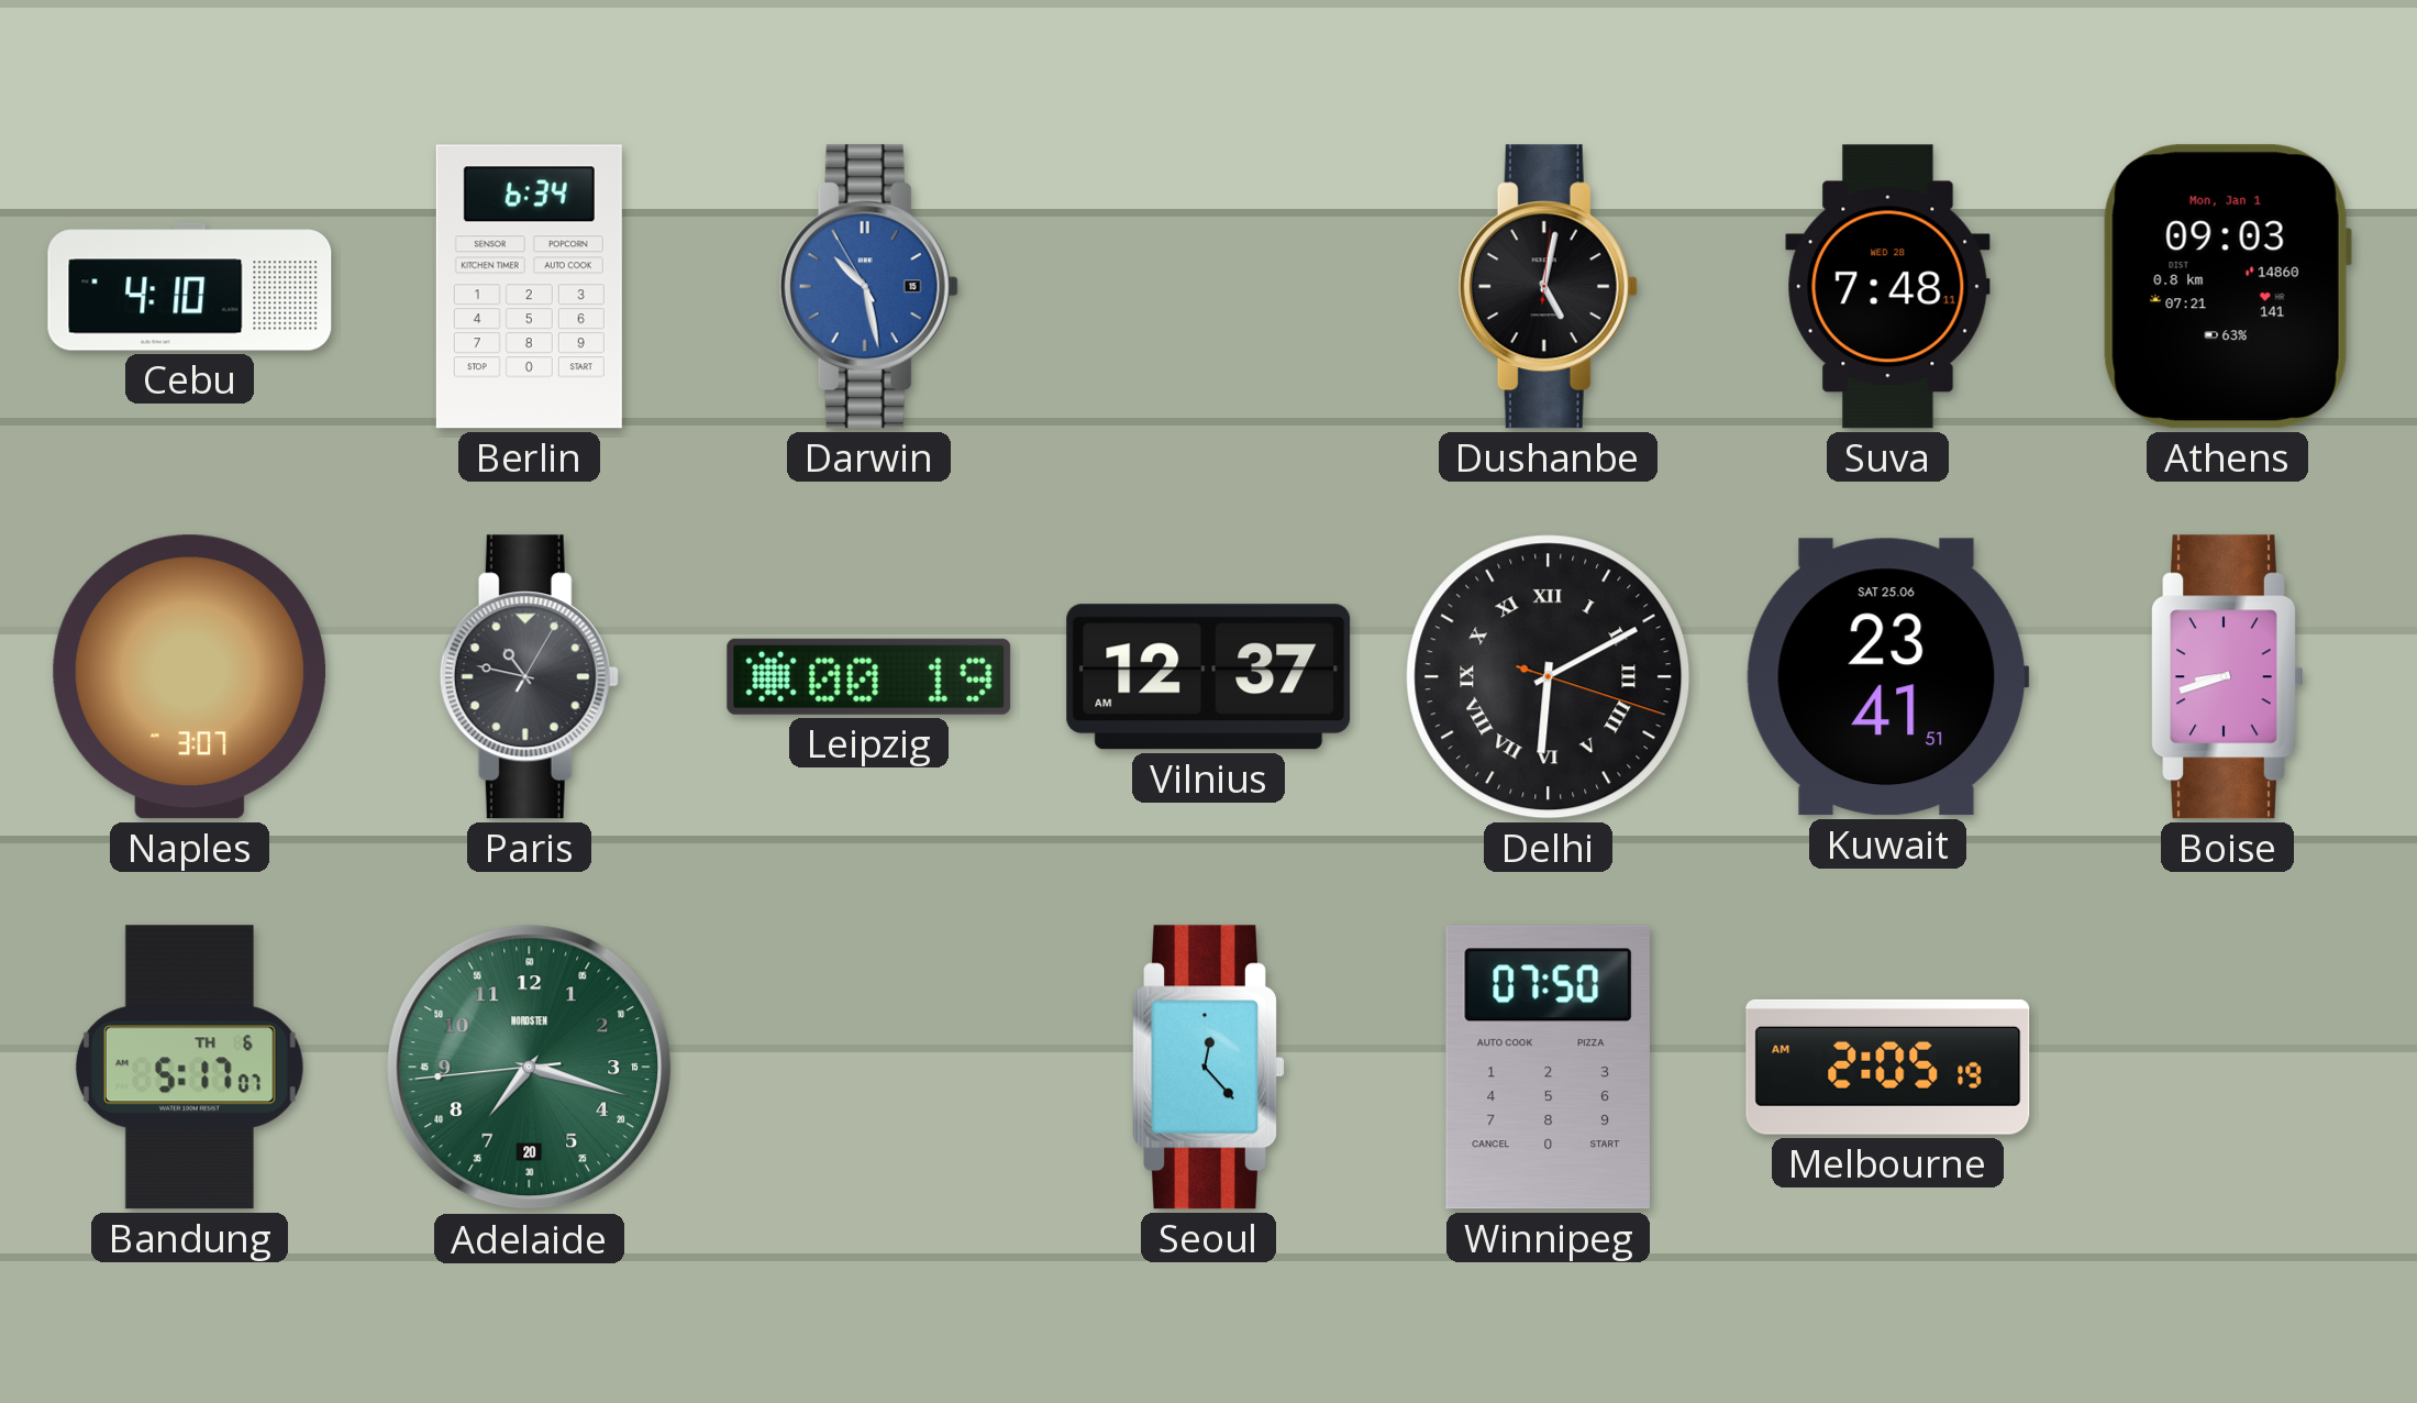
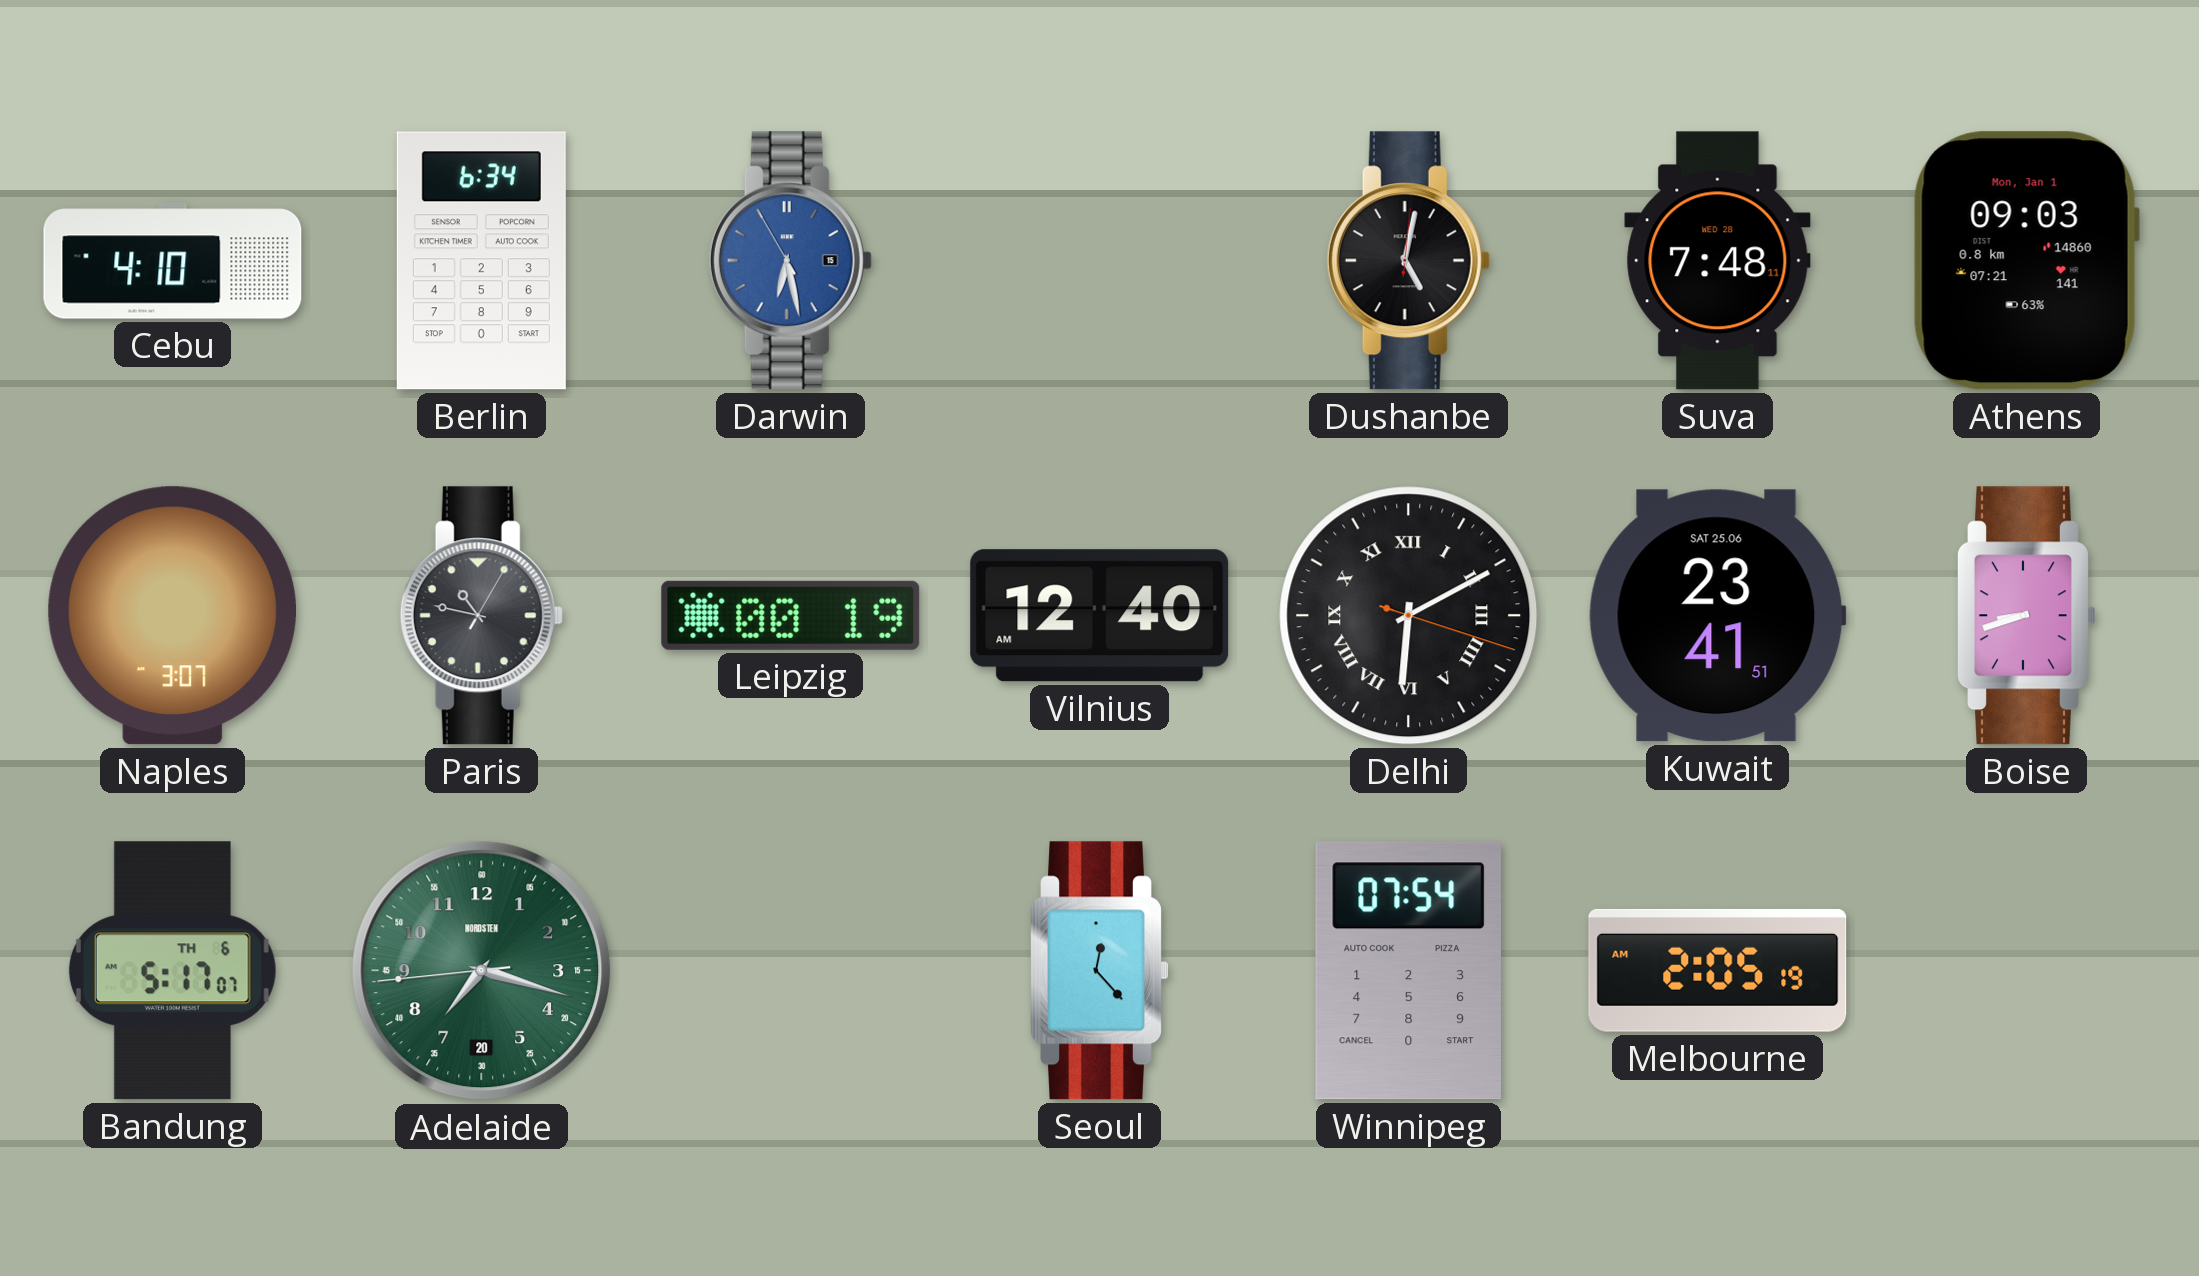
Darwin: 10:27 -> 6:27
Vilnius: 12:37 -> 12:40
Winnipeg: 07:50 -> 07:54
